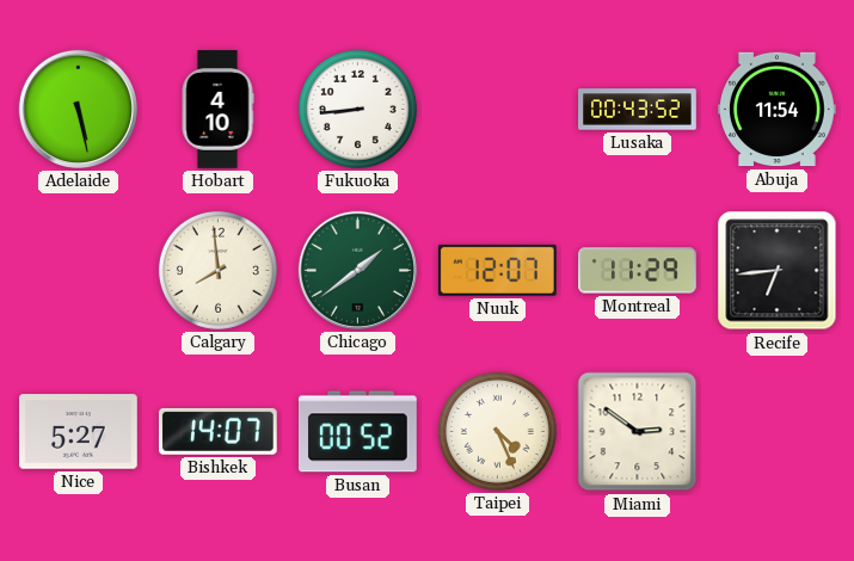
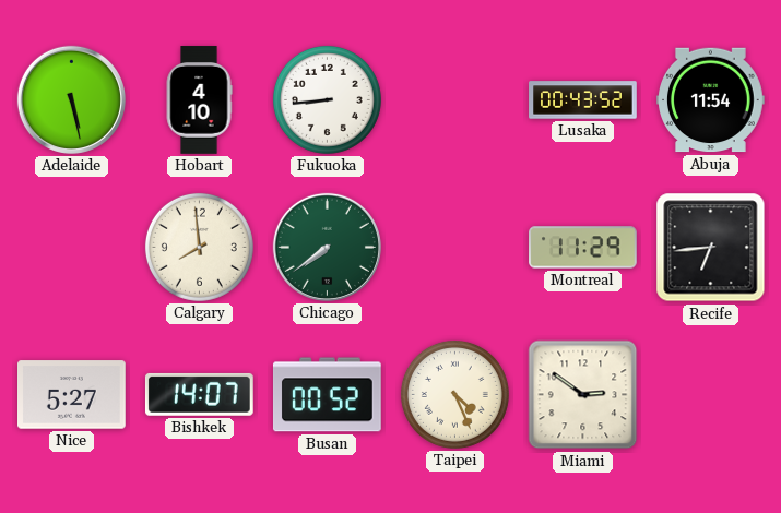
Chicago: 1:39 -> 7:39
Nuuk: 12:07 -> none
